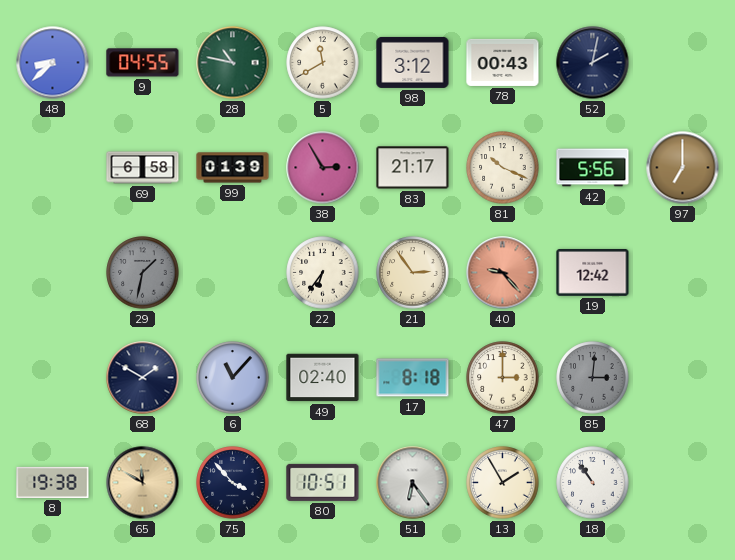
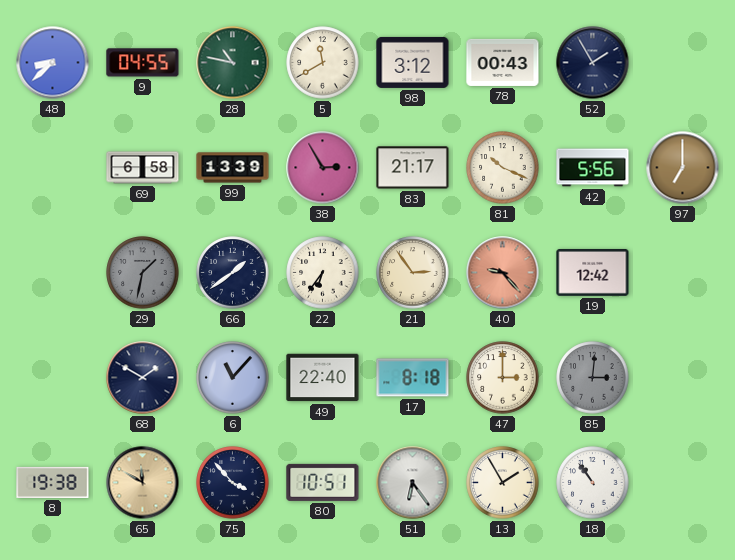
52: 2:02 -> 1:55
99: 01:39 -> 13:39
66: none -> 1:39
49: 02:40 -> 22:40
